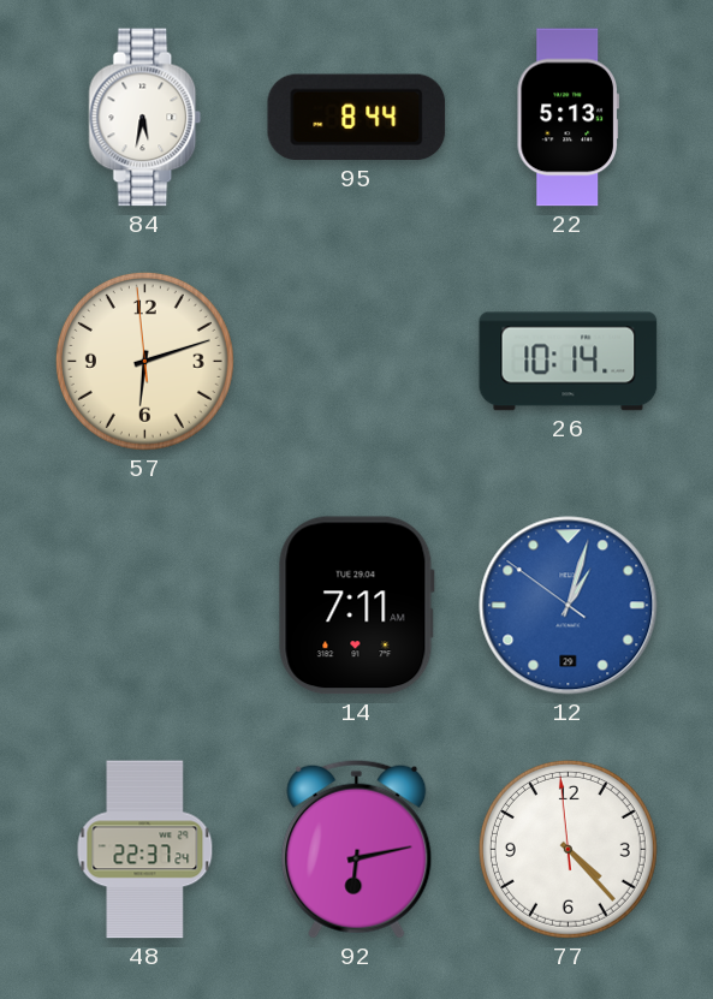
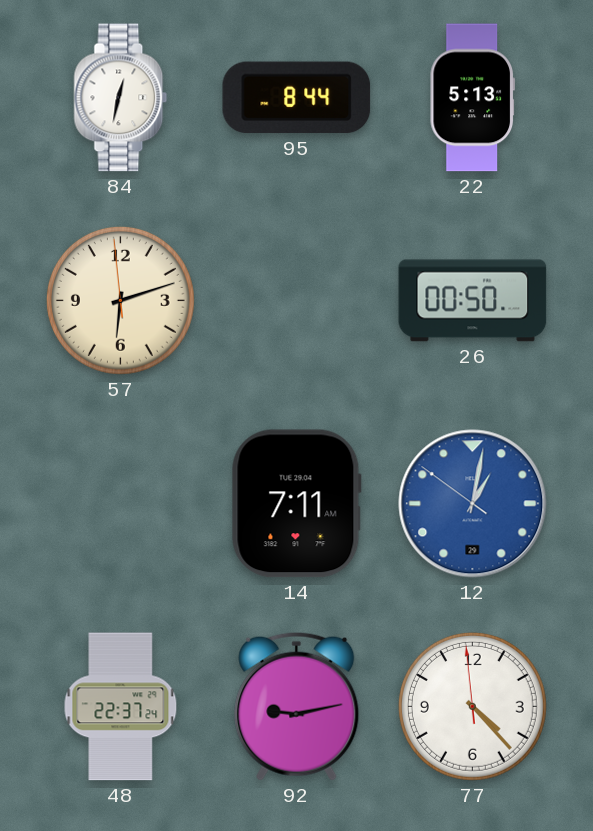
84: 5:32 -> 12:32
26: 10:14 -> 00:50
12: 1:02 -> 1:01
92: 6:13 -> 9:13
